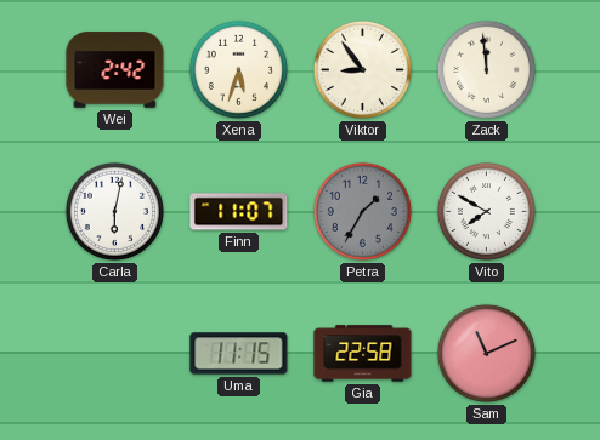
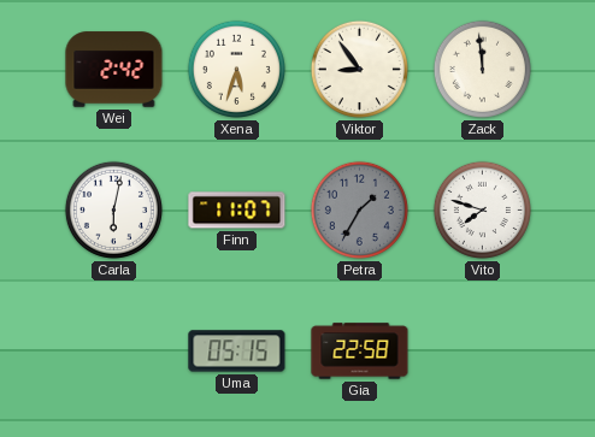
Vito: 7:50 -> 7:48
Uma: 11:15 -> 05:15
Sam: 11:11 -> none
